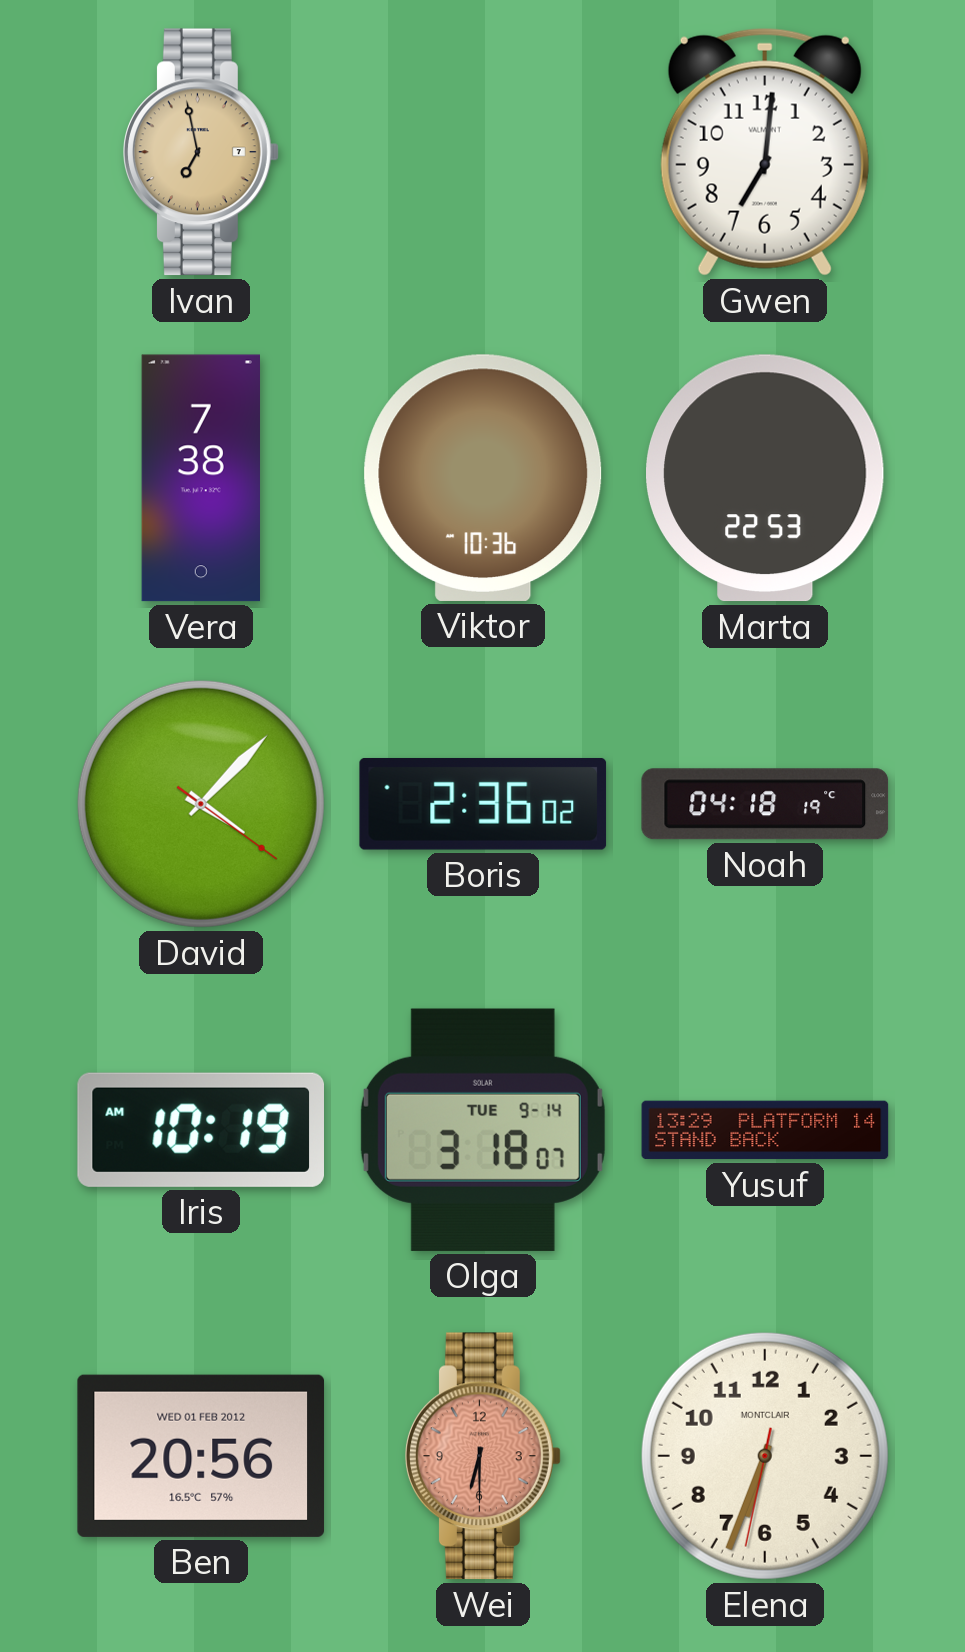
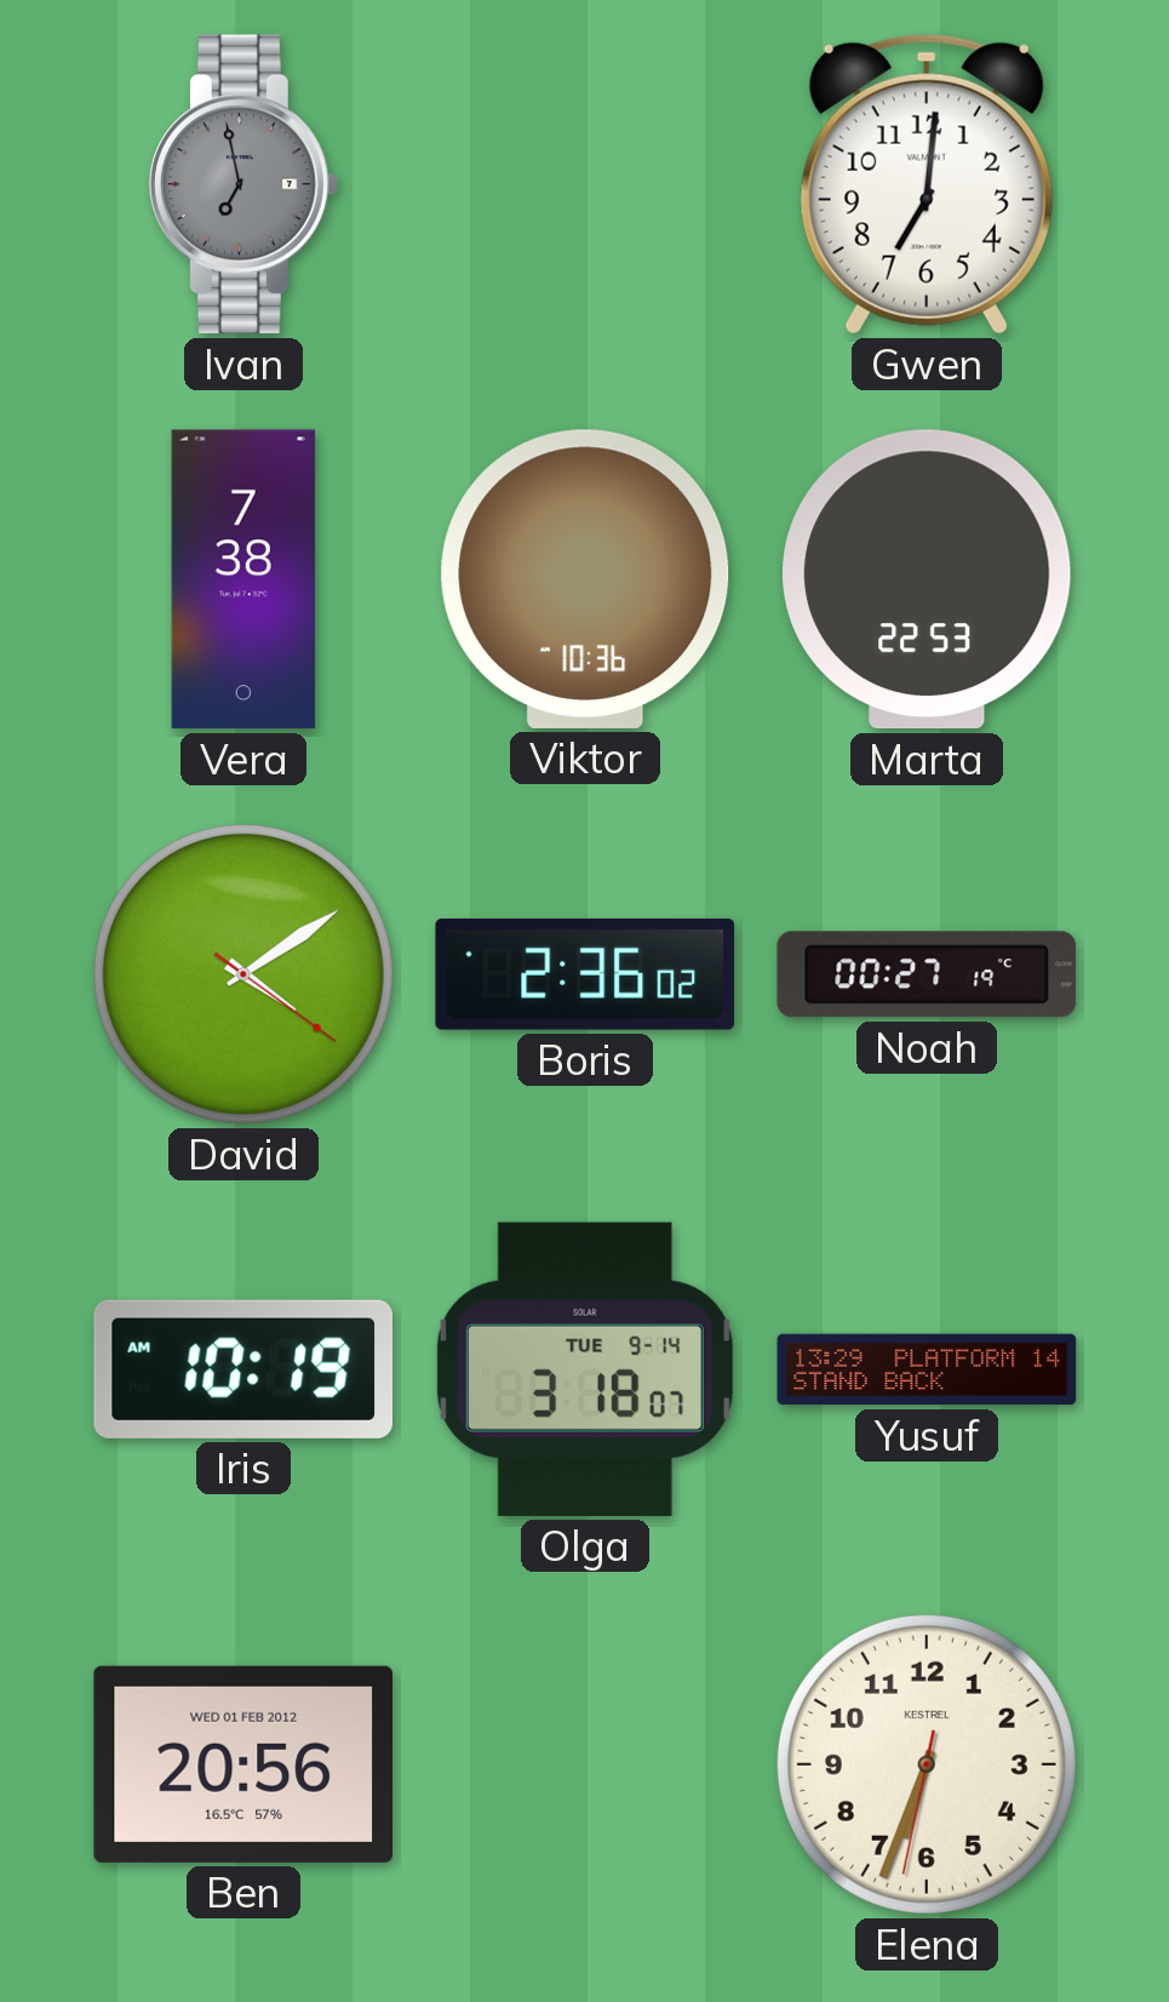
Ivan dial: champagne -> grey
David: 4:07 -> 4:09
Noah: 04:18 -> 00:27
Wei: 6:30 -> none
Elena brand: MONTCLAIR -> KESTREL
